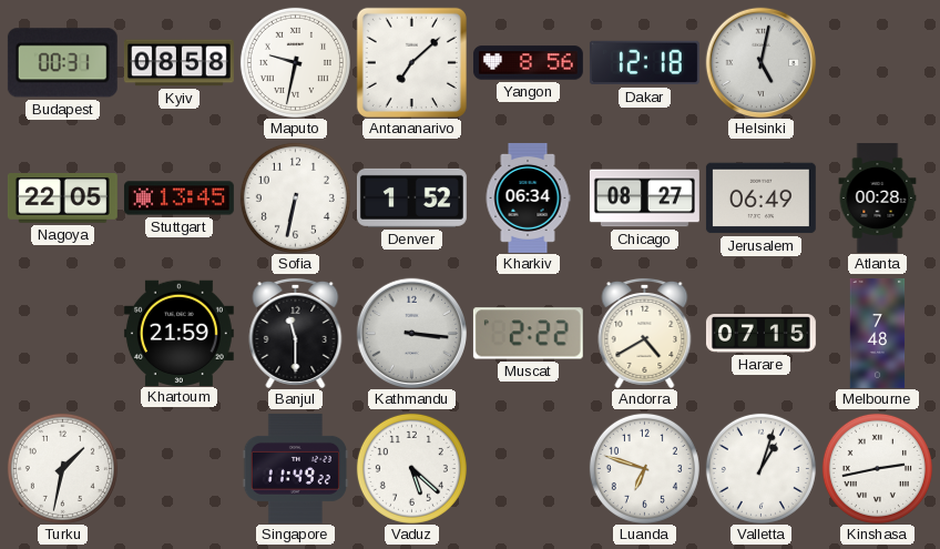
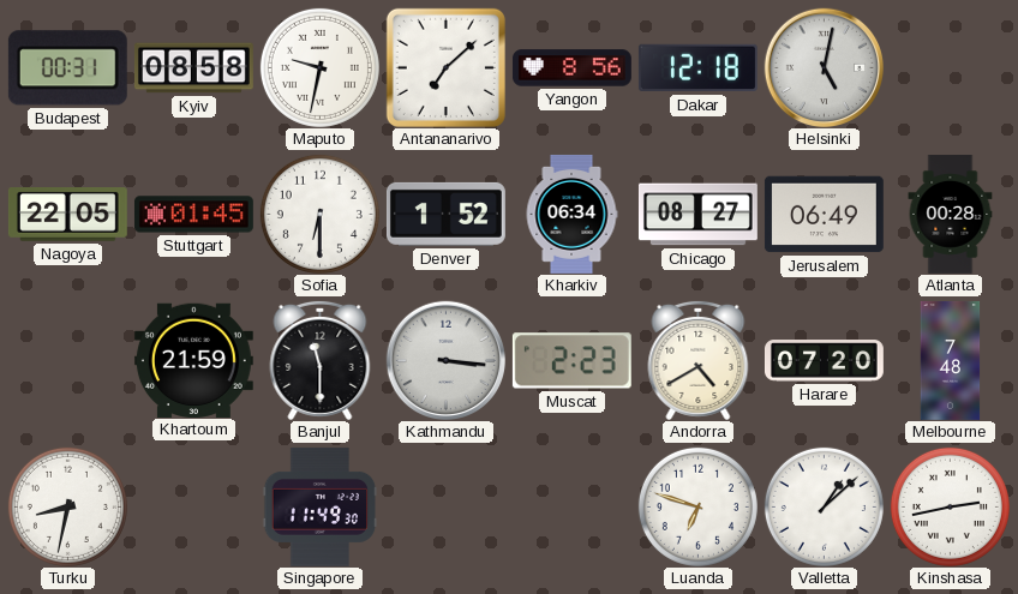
Stuttgart: 13:45 -> 01:45
Sofia: 6:32 -> 6:30
Muscat: 2:22 -> 2:23
Harare: 07:15 -> 07:20
Turku: 1:32 -> 8:32
Singapore: 11:49:22 -> 11:49:30
Vaduz: 5:22 -> none
Valletta: 1:03 -> 1:08
